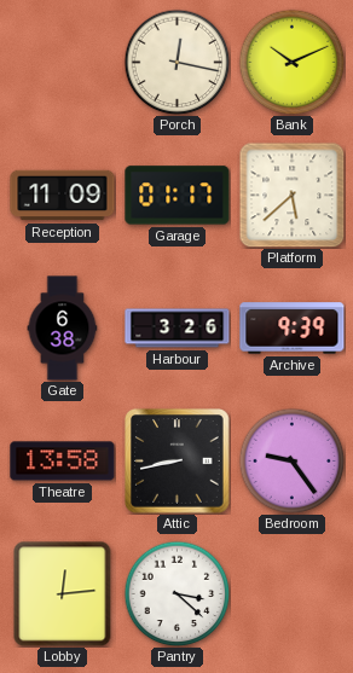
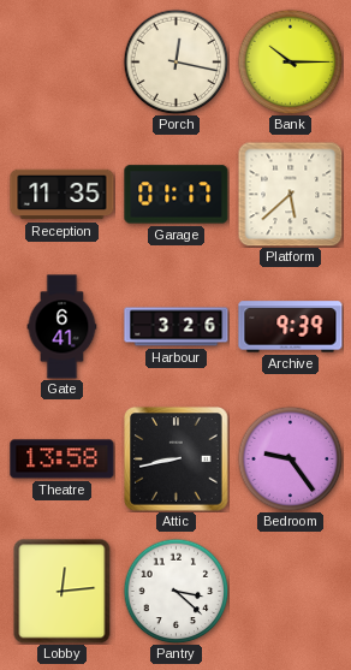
Bank: 10:11 -> 10:15
Reception: 11:09 -> 11:35
Gate: 6:38 -> 6:41
